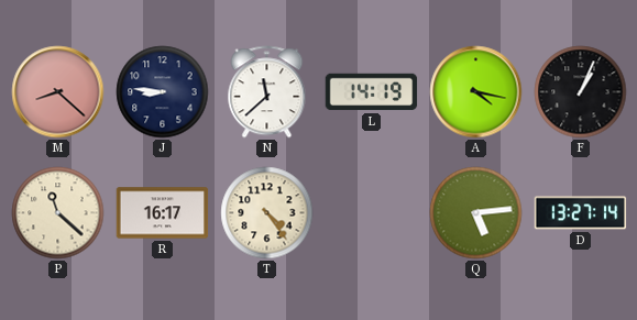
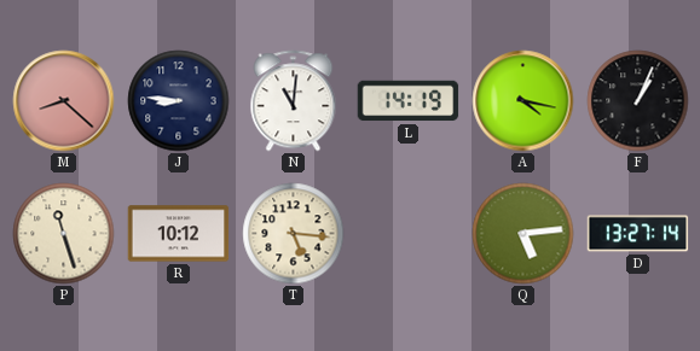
N: 11:38 -> 11:01
P: 11:22 -> 11:27
R: 16:17 -> 10:12
T: 4:24 -> 5:16
